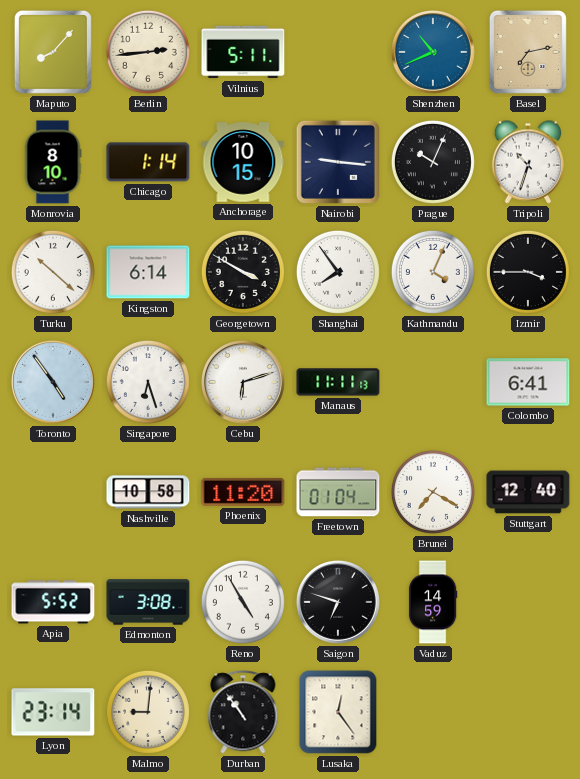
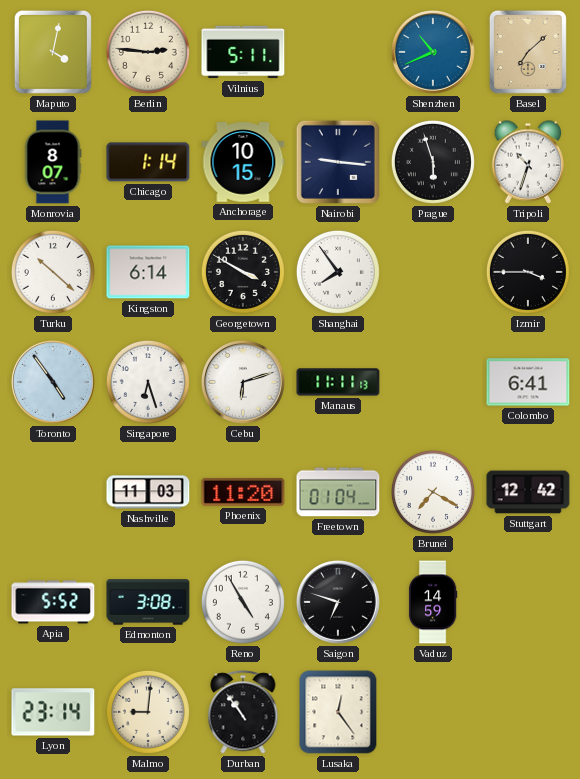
Maputo: 8:07 -> 4:02
Berlin: 2:44 -> 2:46
Basel: 7:13 -> 7:08
Monrovia: 8:10 -> 8:07
Prague: 10:04 -> 5:57
Kathmandu: 4:04 -> none
Nashville: 10:58 -> 11:03
Stuttgart: 12:40 -> 12:42
